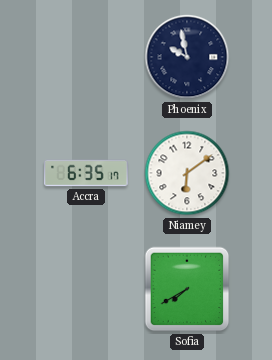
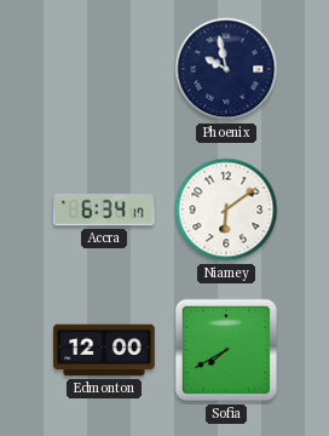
Accra: 6:35 -> 6:34
Edmonton: none -> 12:00
